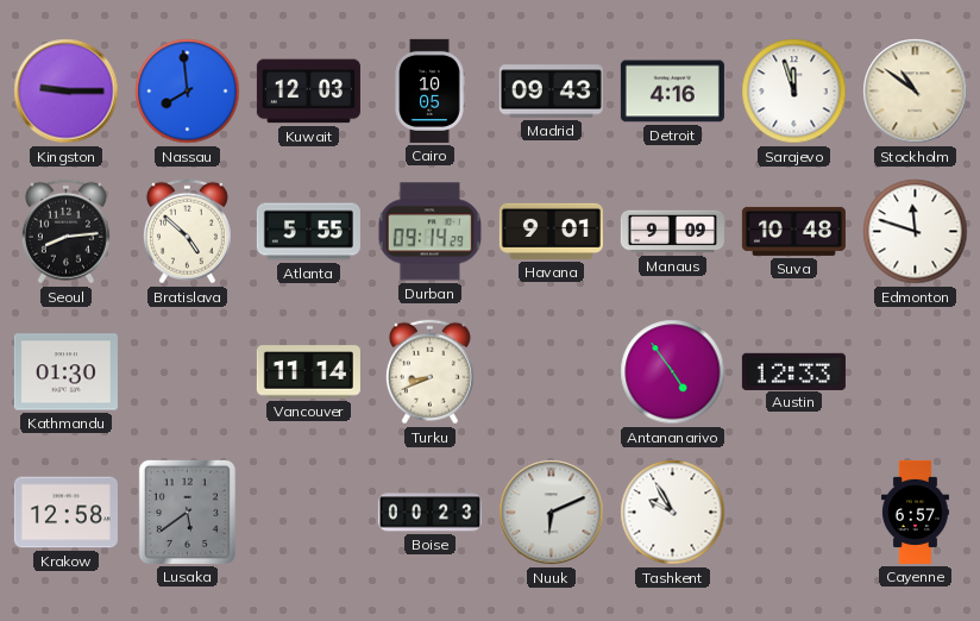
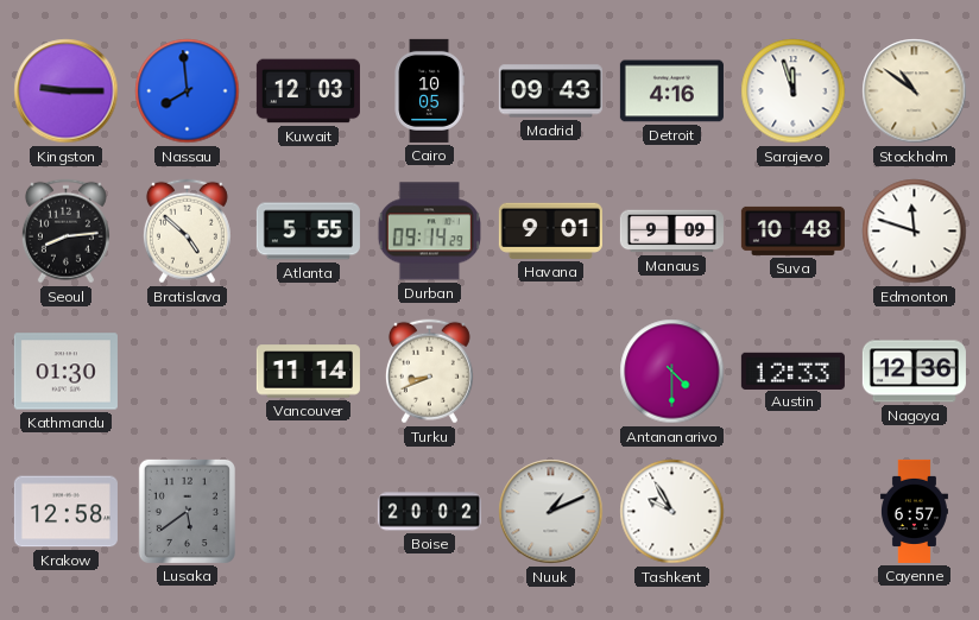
Antananarivo: 4:54 -> 4:30
Nagoya: none -> 12:36
Boise: 00:23 -> 20:02
Nuuk: 6:11 -> 1:11
